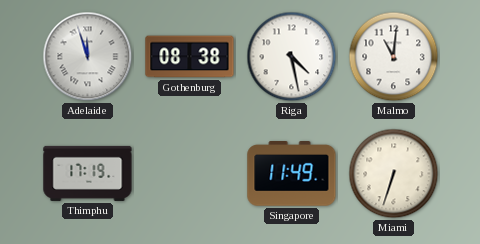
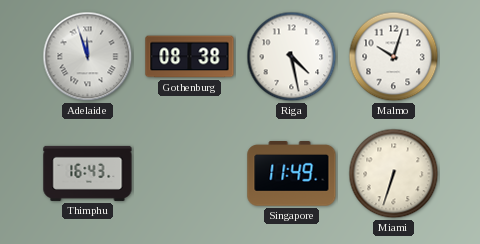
Malmo: 11:01 -> 10:03
Thimphu: 17:19 -> 16:43
